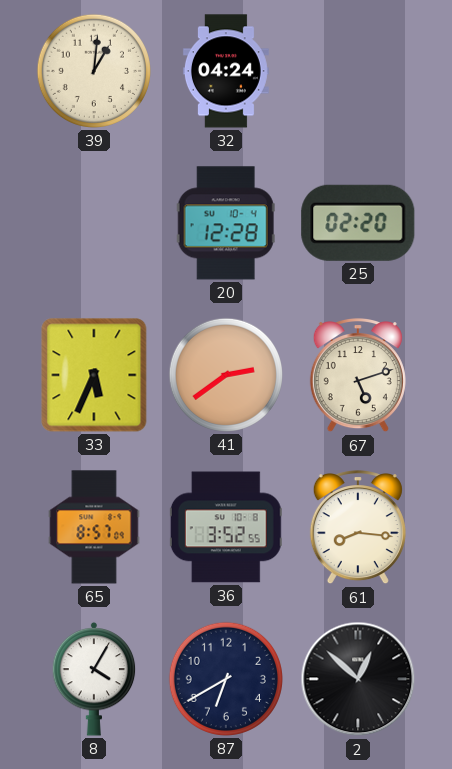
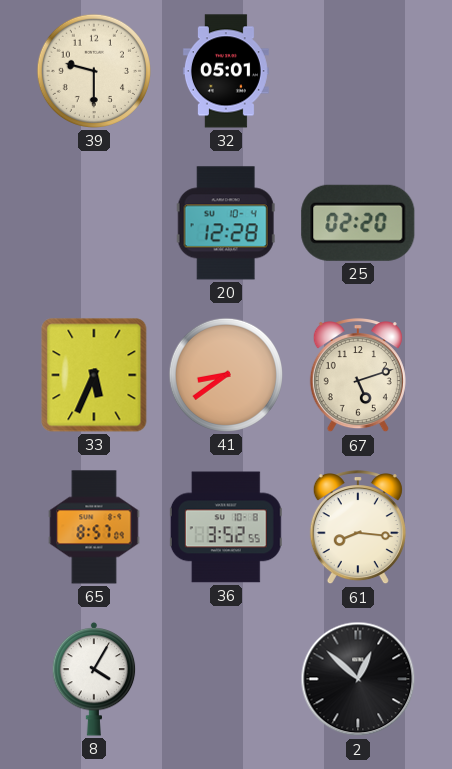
39: 1:01 -> 9:30
32: 04:24 -> 05:01
41: 2:39 -> 8:39
87: 6:40 -> none
